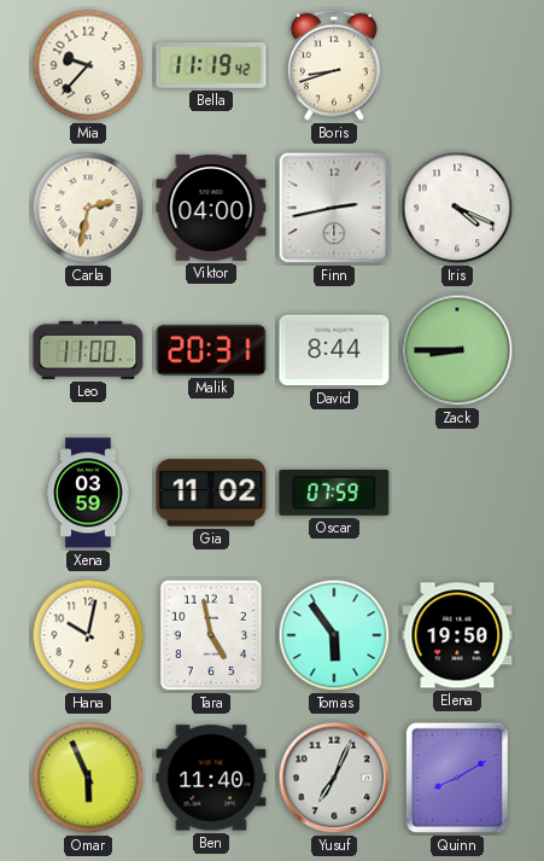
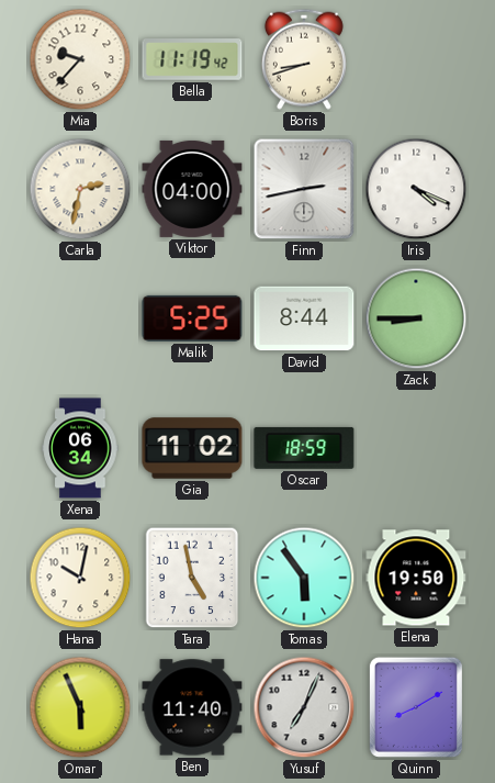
Leo: 11:00 -> none
Malik: 20:31 -> 5:25
Xena: 03:59 -> 06:34
Oscar: 07:59 -> 18:59
